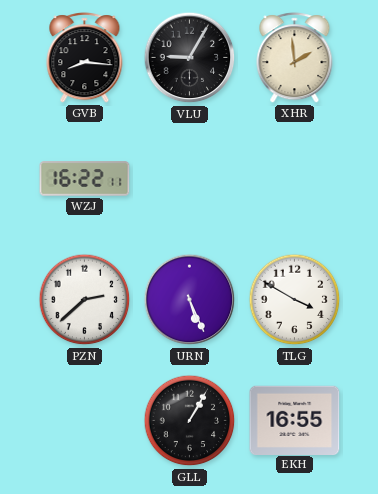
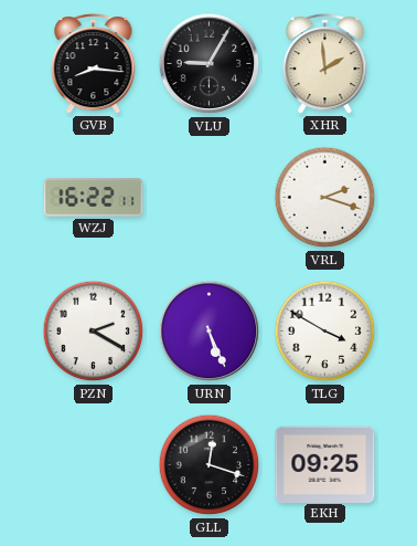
VRL: none -> 2:18
PZN: 2:38 -> 2:20
GLL: 1:05 -> 12:18
EKH: 16:55 -> 09:25
